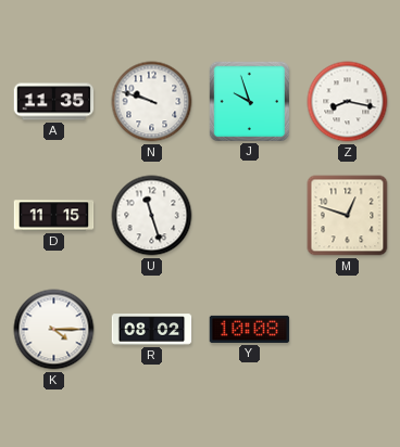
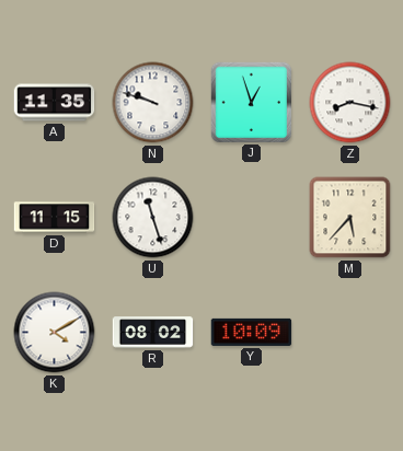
J: 9:57 -> 12:57
M: 12:48 -> 5:37
K: 4:15 -> 4:10
Y: 10:08 -> 10:09
